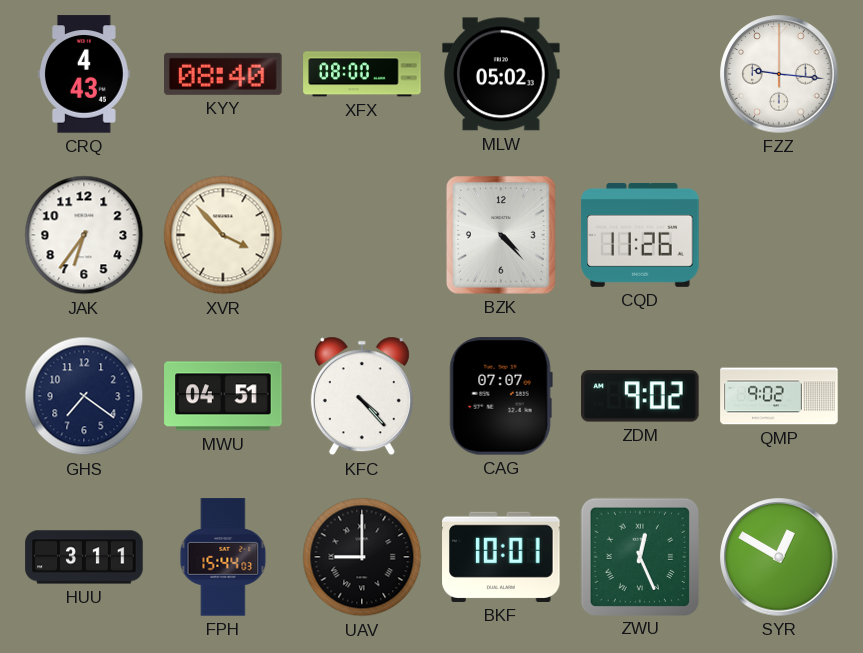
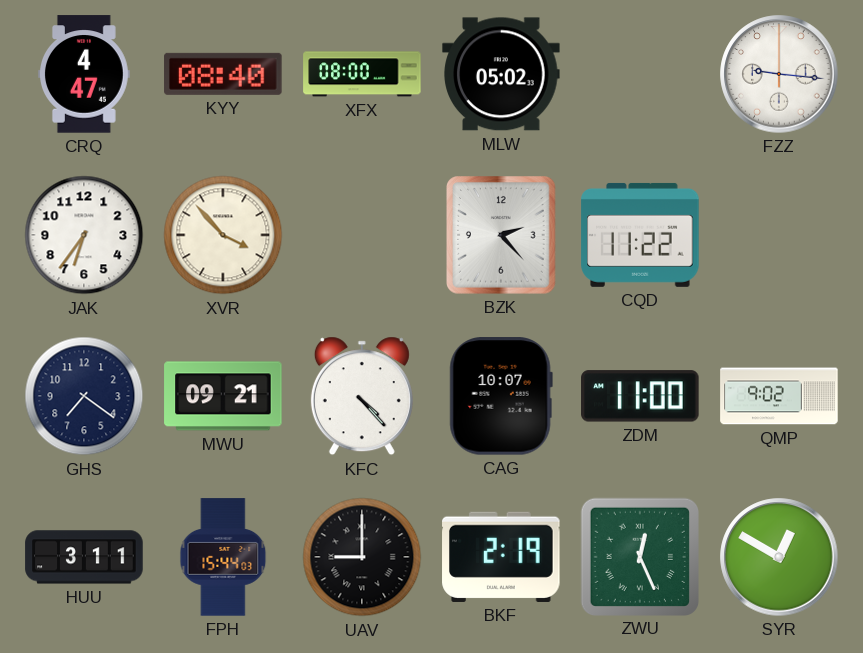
CRQ: 4:43 -> 4:47
BZK: 4:23 -> 2:23
CQD: 11:26 -> 11:22
MWU: 04:51 -> 09:21
CAG: 07:07 -> 10:07
ZDM: 9:02 -> 11:00
BKF: 10:01 -> 2:19
